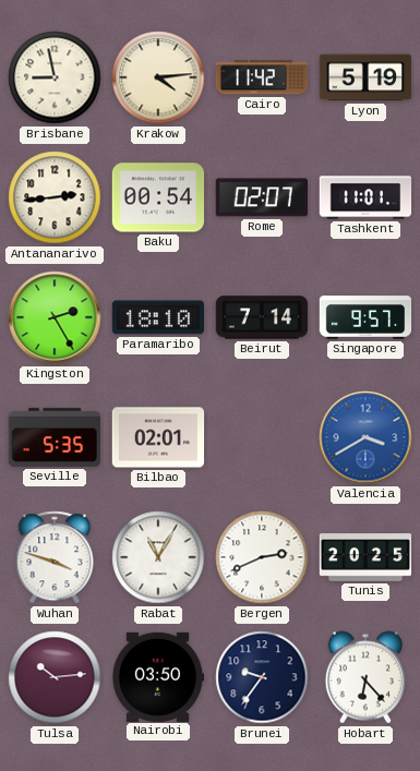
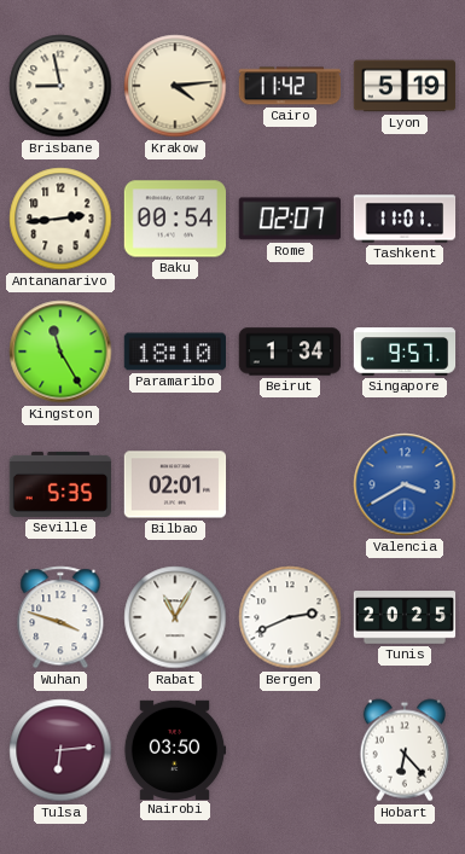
Kingston: 2:25 -> 11:25
Beirut: 7:14 -> 1:34
Tulsa: 10:14 -> 6:14
Brunei: 9:36 -> none
